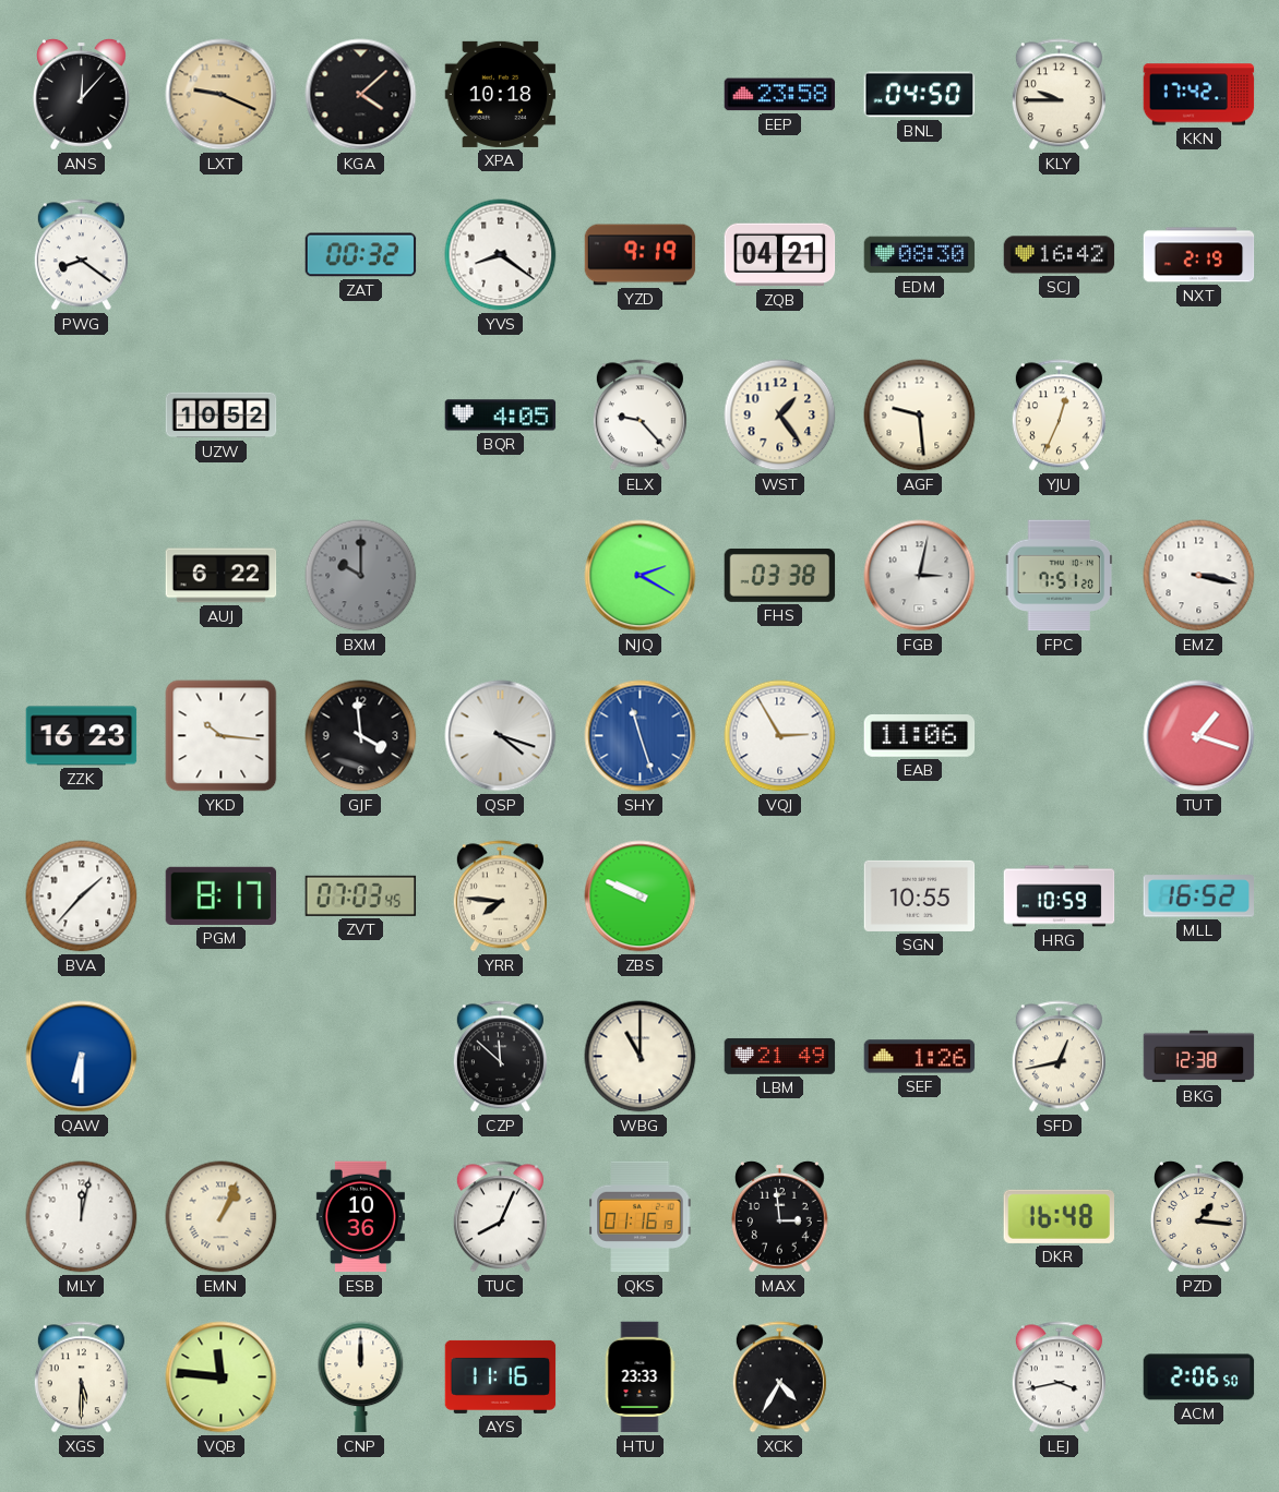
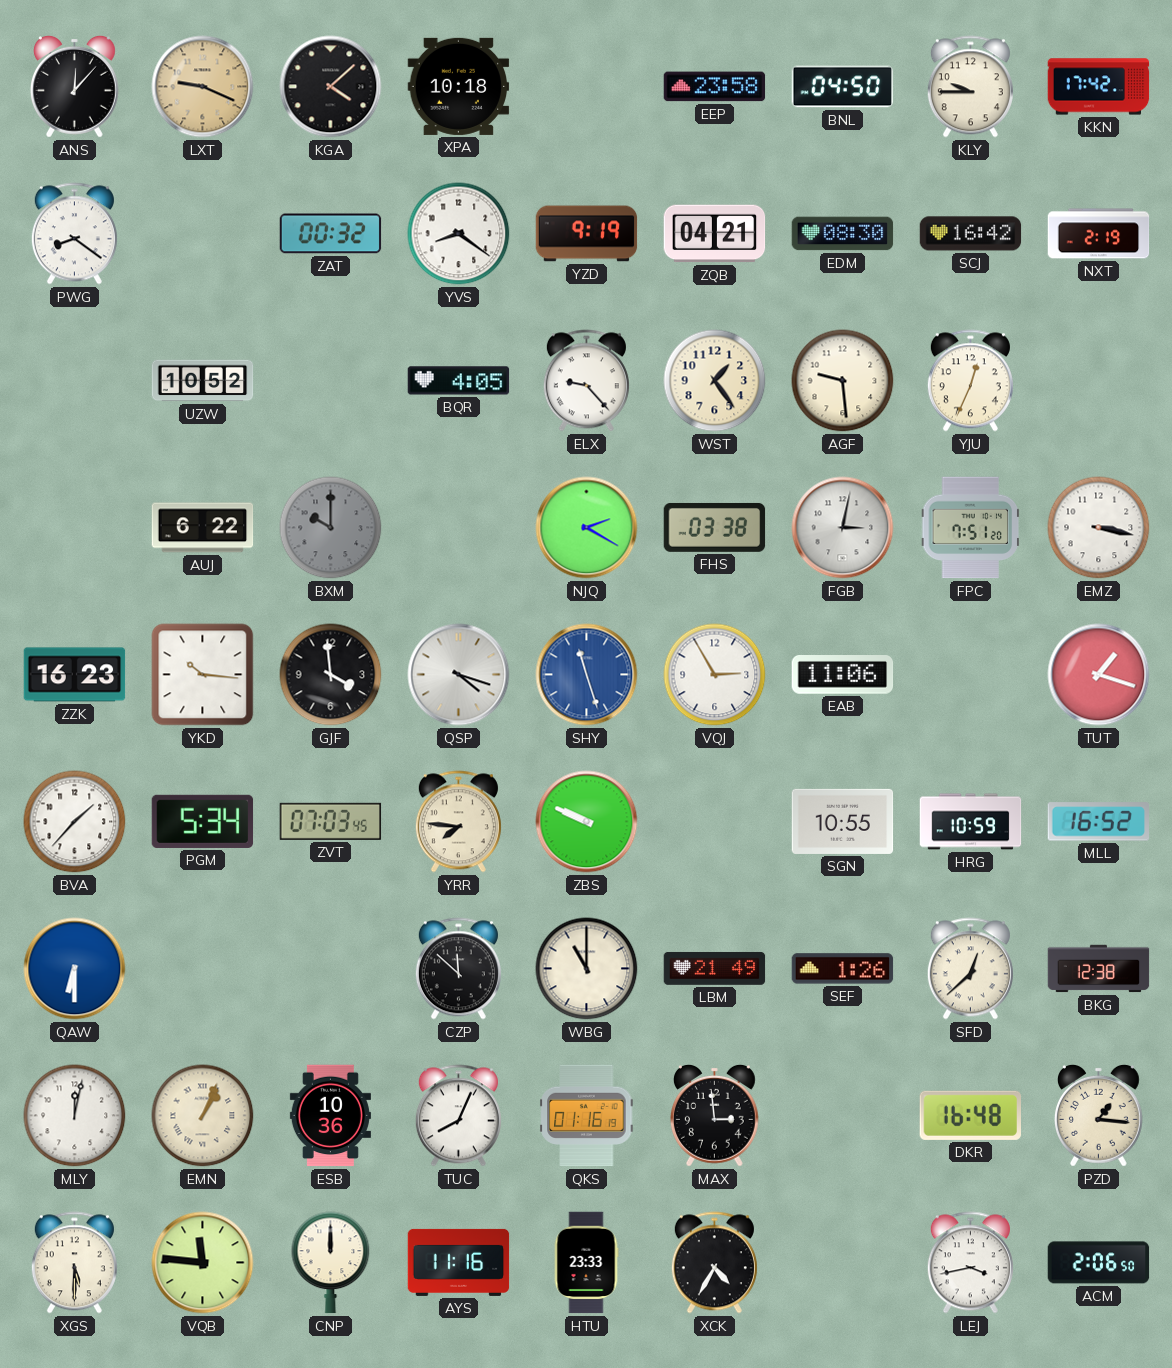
PGM: 8:17 -> 5:34
SFD: 12:43 -> 12:38
